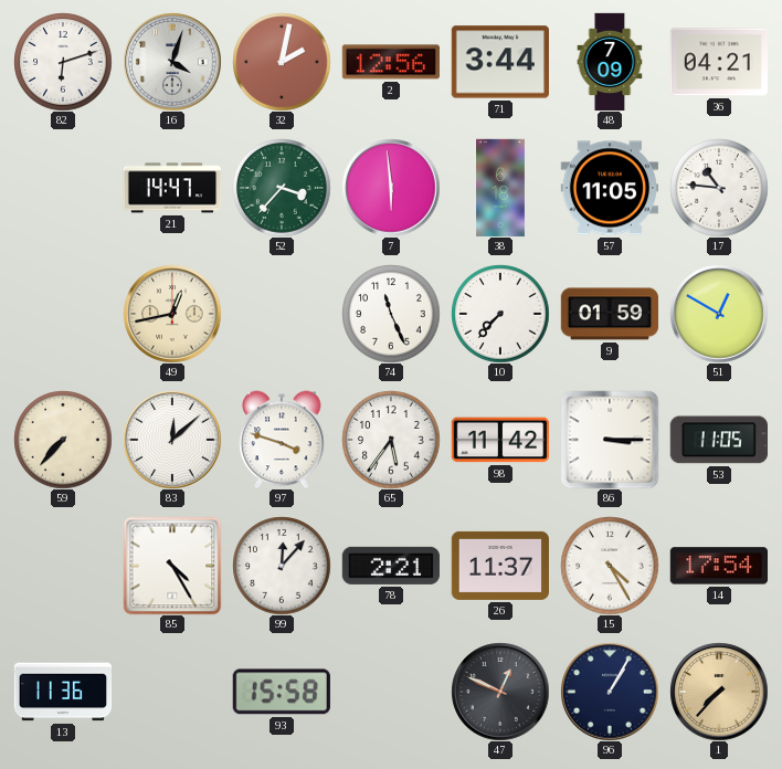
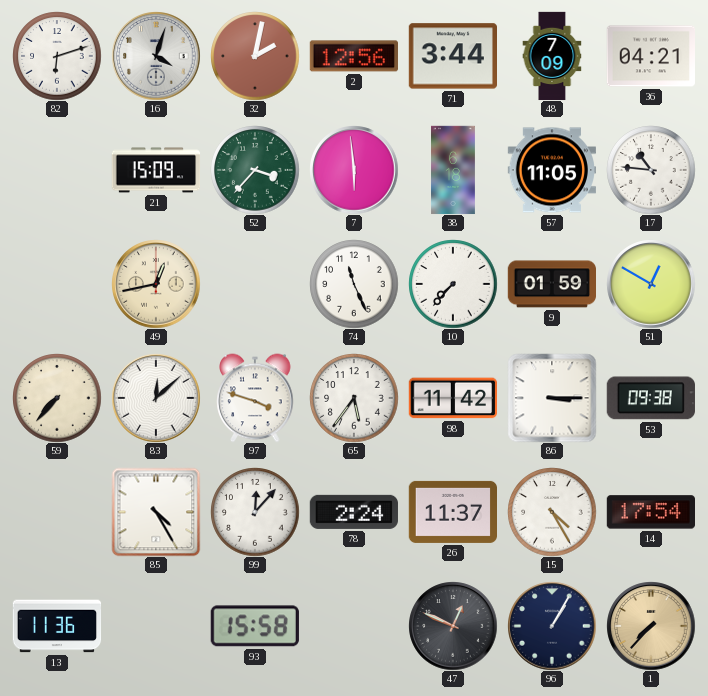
21: 14:47 -> 15:09
53: 11:05 -> 09:38
78: 2:21 -> 2:24
